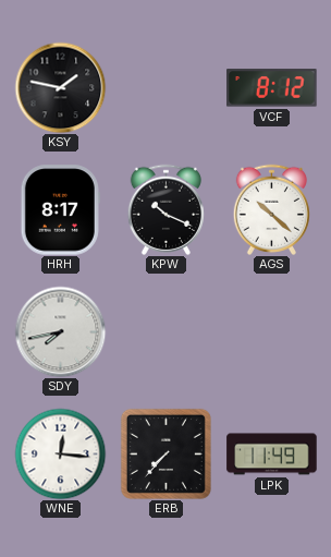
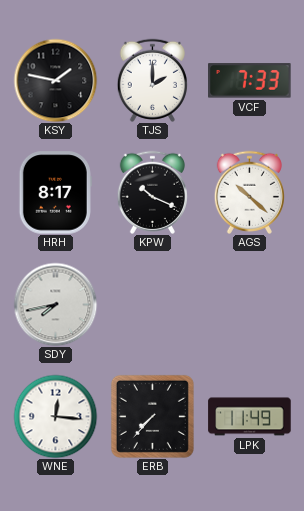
TJS: none -> 2:00
VCF: 8:12 -> 7:33
